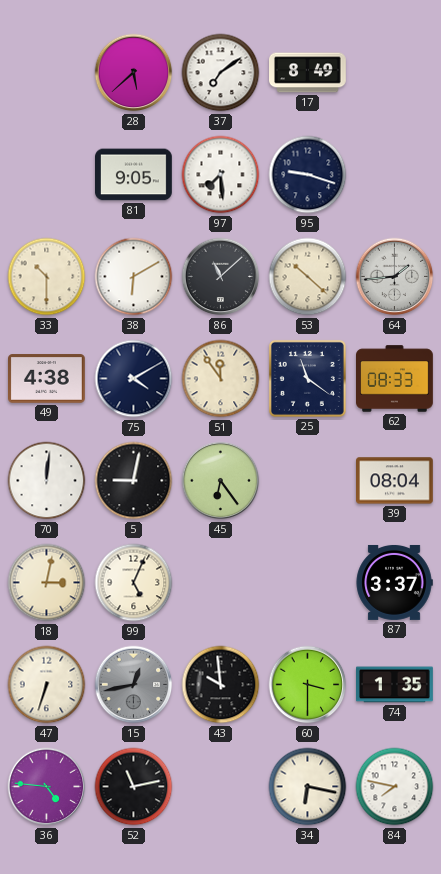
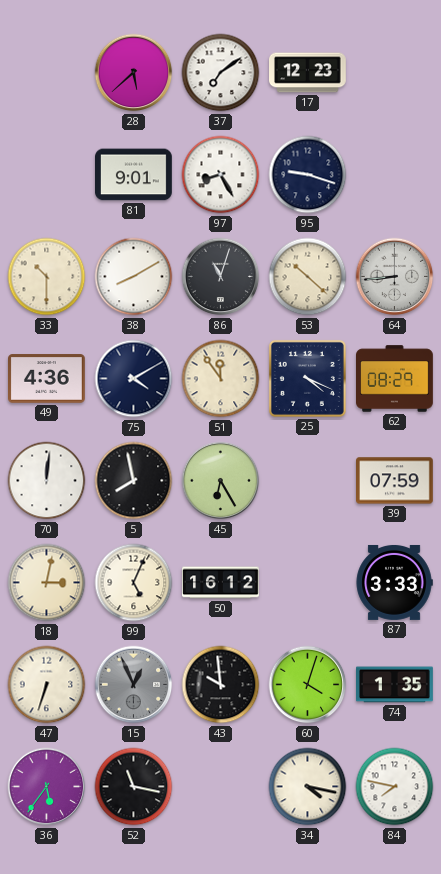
17: 8:49 -> 12:23
81: 9:05 -> 9:01
97: 7:29 -> 8:25
38: 6:10 -> 8:10
86: 11:08 -> 11:03
64: 1:44 -> 8:44
49: 4:38 -> 4:36
25: 11:21 -> 4:19
62: 08:33 -> 08:29
5: 9:02 -> 7:58
45: 6:24 -> 6:25
39: 08:04 -> 07:59
50: none -> 16:12
87: 3:37 -> 3:33
15: 12:43 -> 12:56
60: 3:30 -> 4:03
36: 4:46 -> 5:36
52: 11:13 -> 11:17
34: 6:17 -> 4:17
